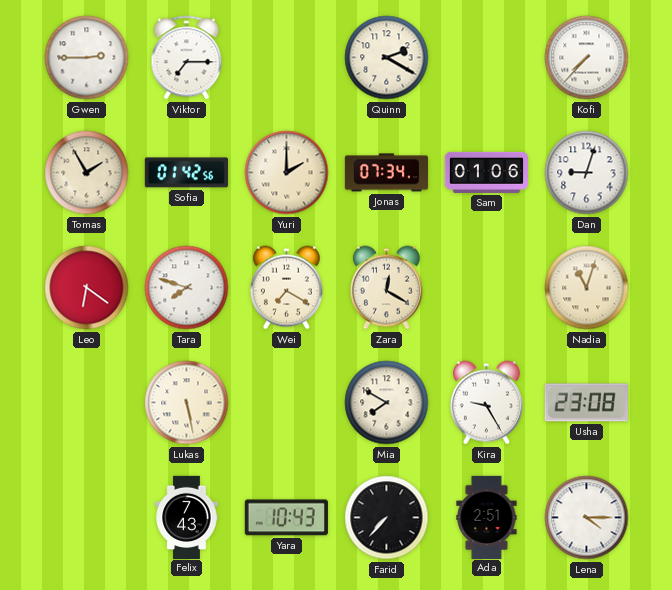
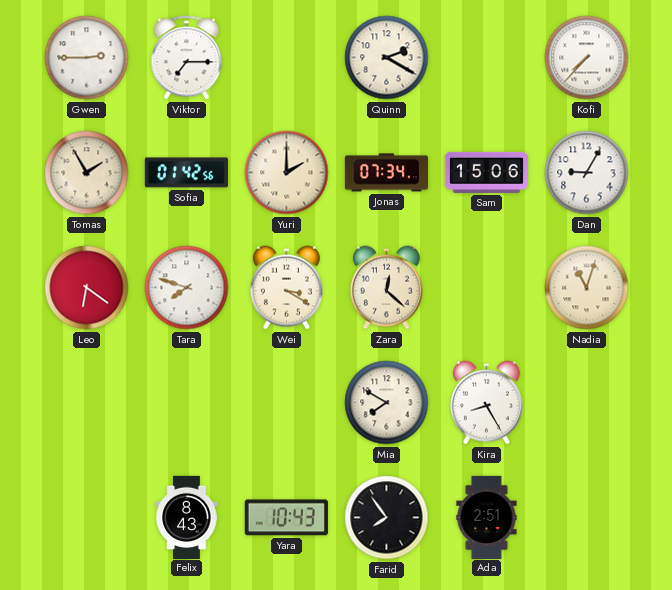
Sam: 01:06 -> 15:06
Dan: 9:03 -> 9:05
Wei: 7:20 -> 3:20
Zara: 12:20 -> 12:22
Lukas: 5:28 -> none
Kira: 9:25 -> 8:25
Usha: 23:08 -> none
Felix: 7:43 -> 8:43
Farid: 7:37 -> 7:54
Lena: 4:15 -> none
